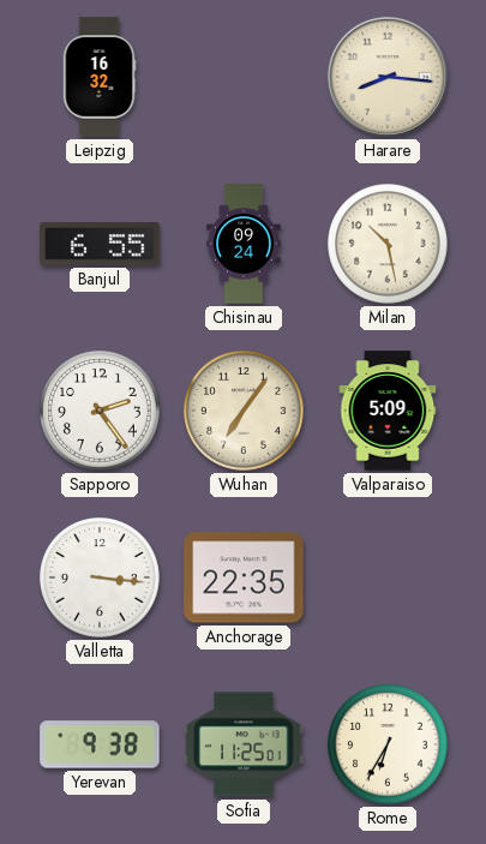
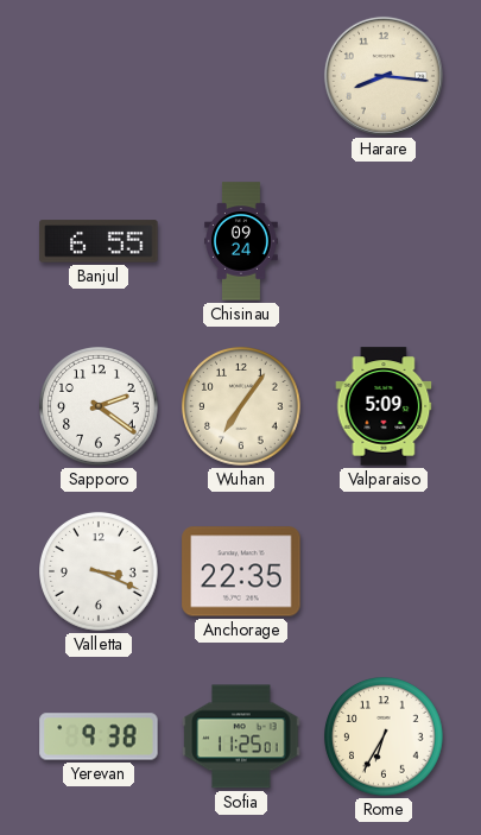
Leipzig: 16:32 -> none
Milan: 10:28 -> none
Sapporo: 2:24 -> 2:21
Valletta: 3:16 -> 3:19
